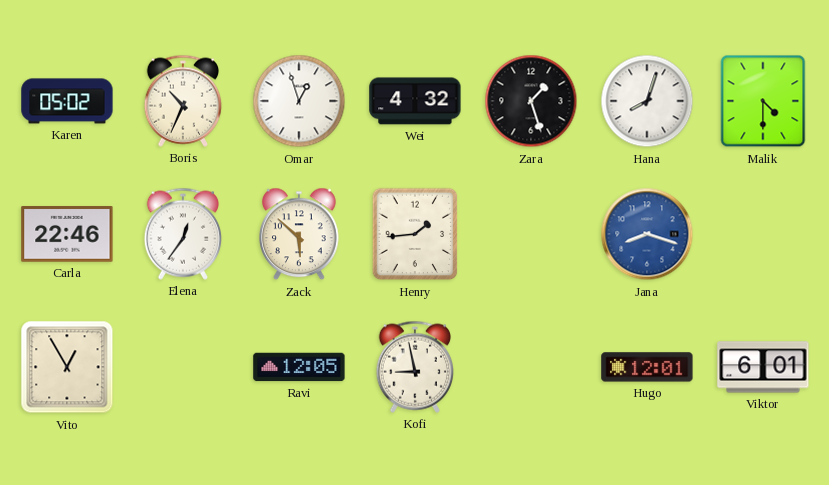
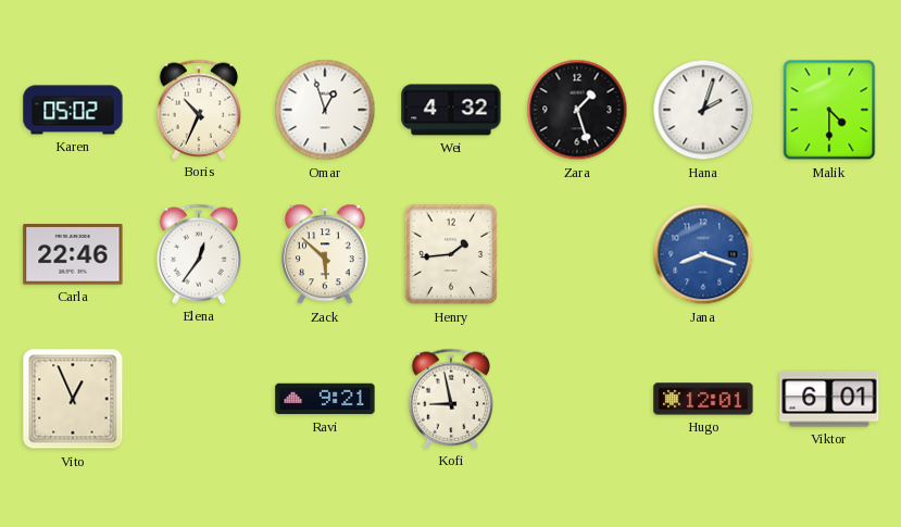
Hana: 8:03 -> 2:03
Vito: 12:55 -> 12:56
Ravi: 12:05 -> 9:21
